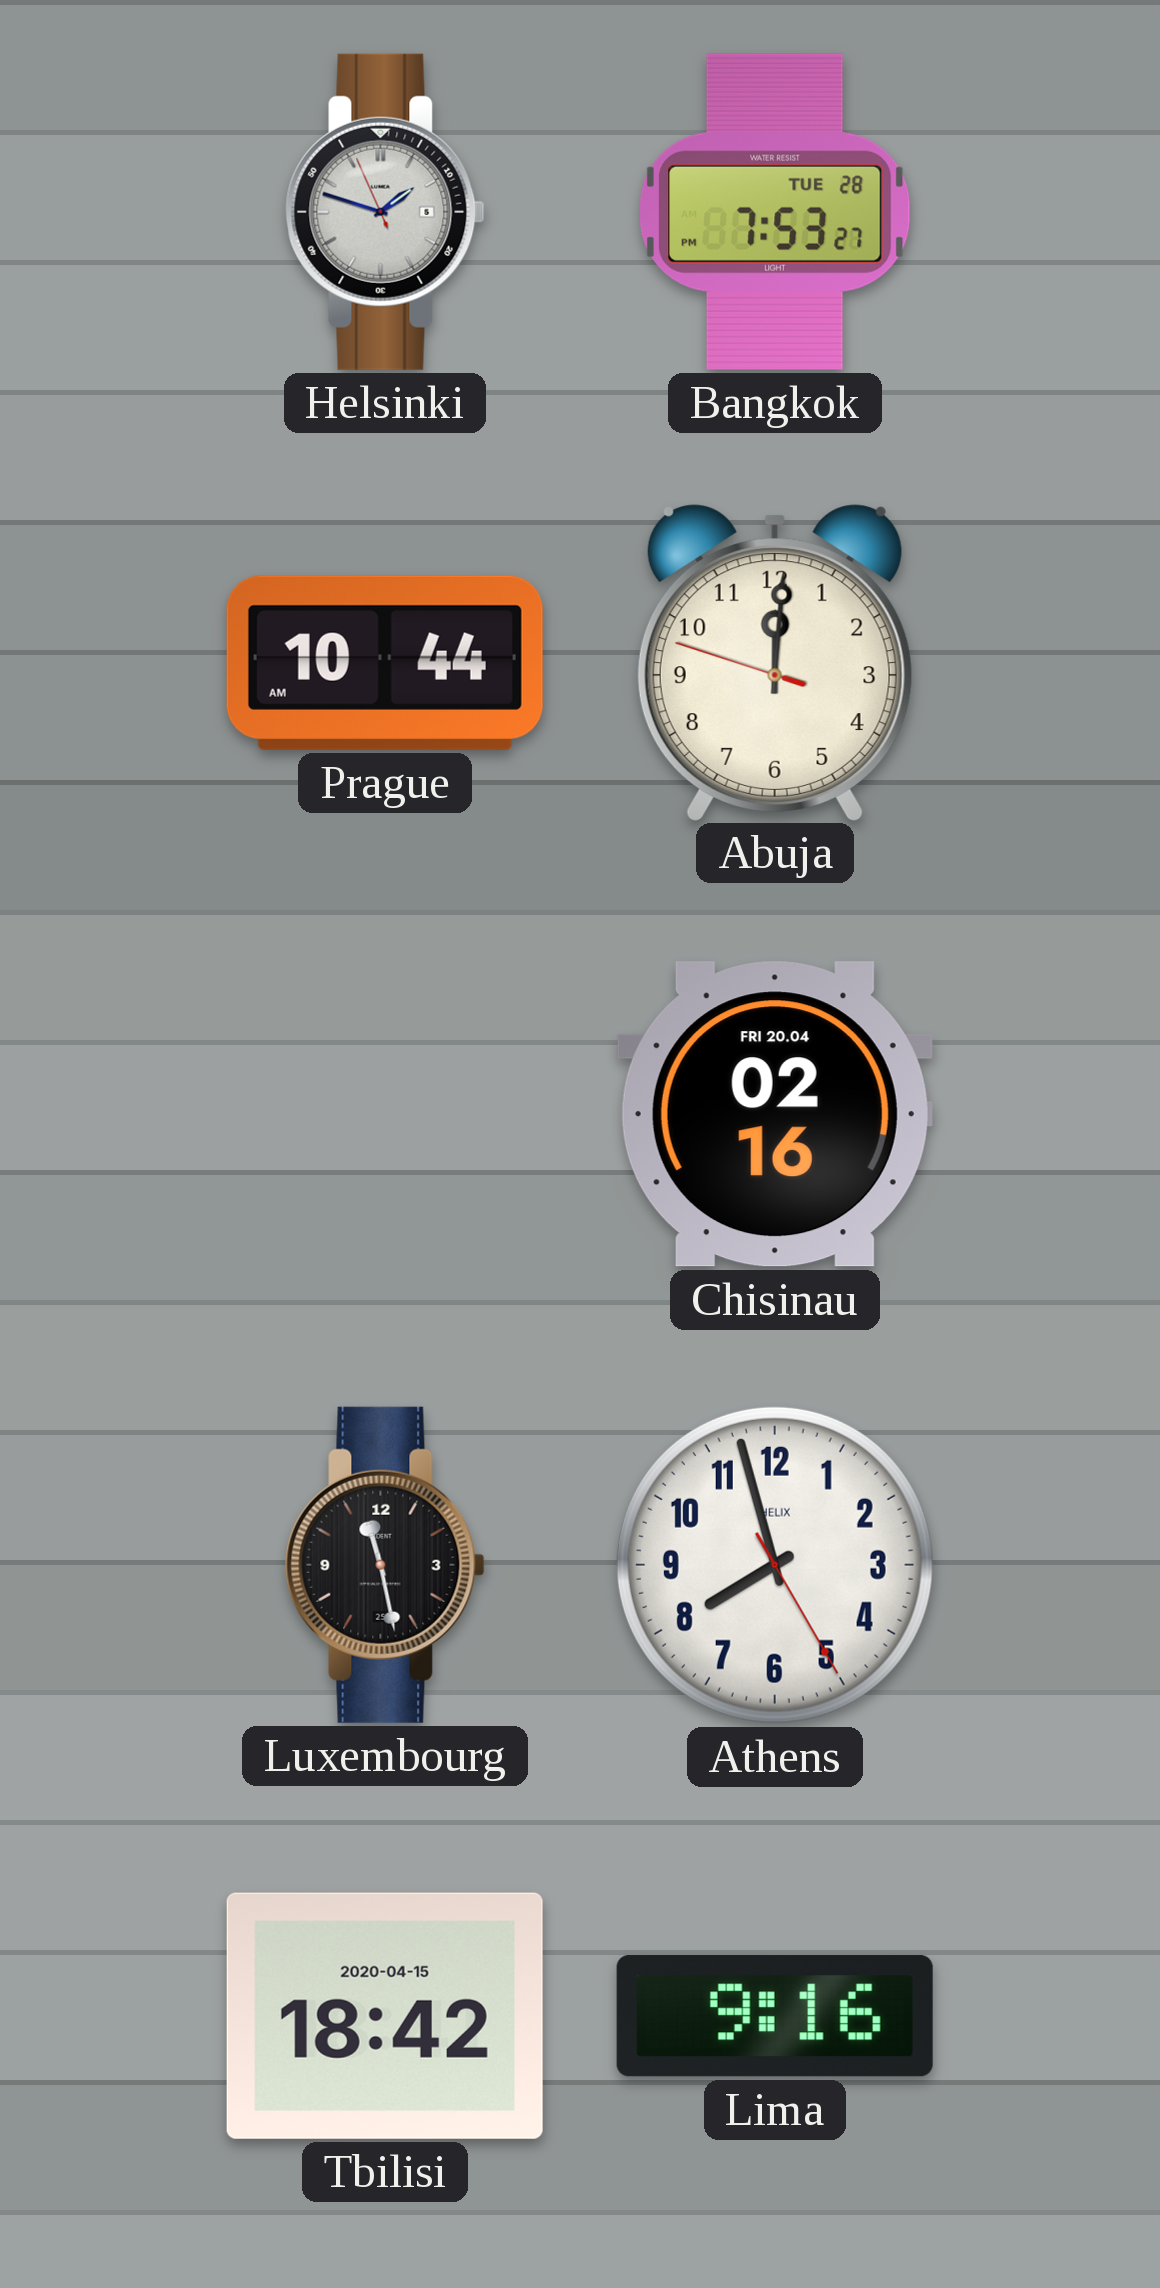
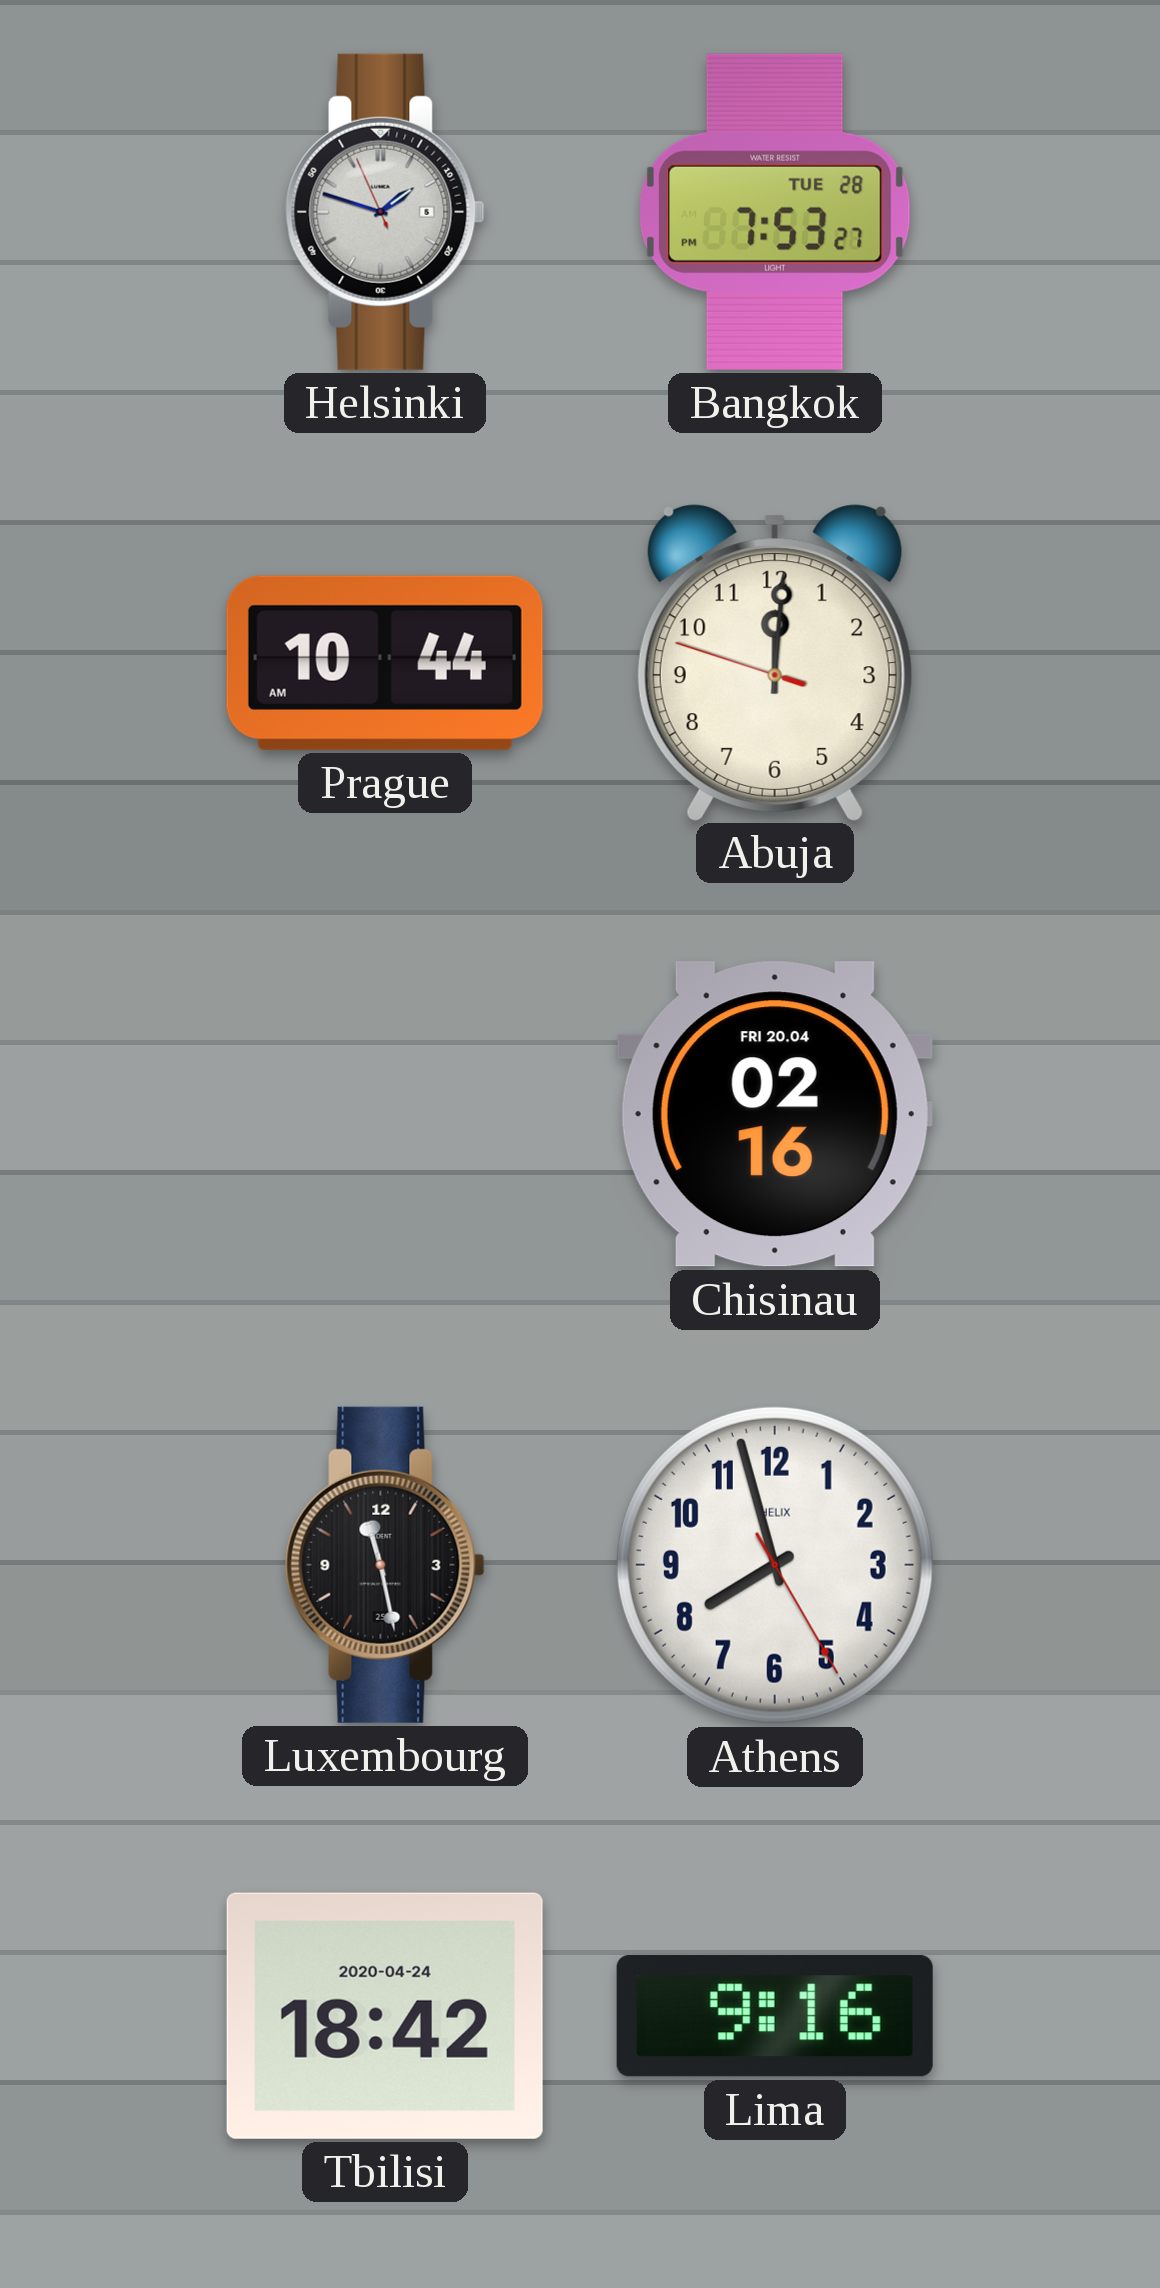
Tbilisi date: 2020-04-15 -> 2020-04-24
